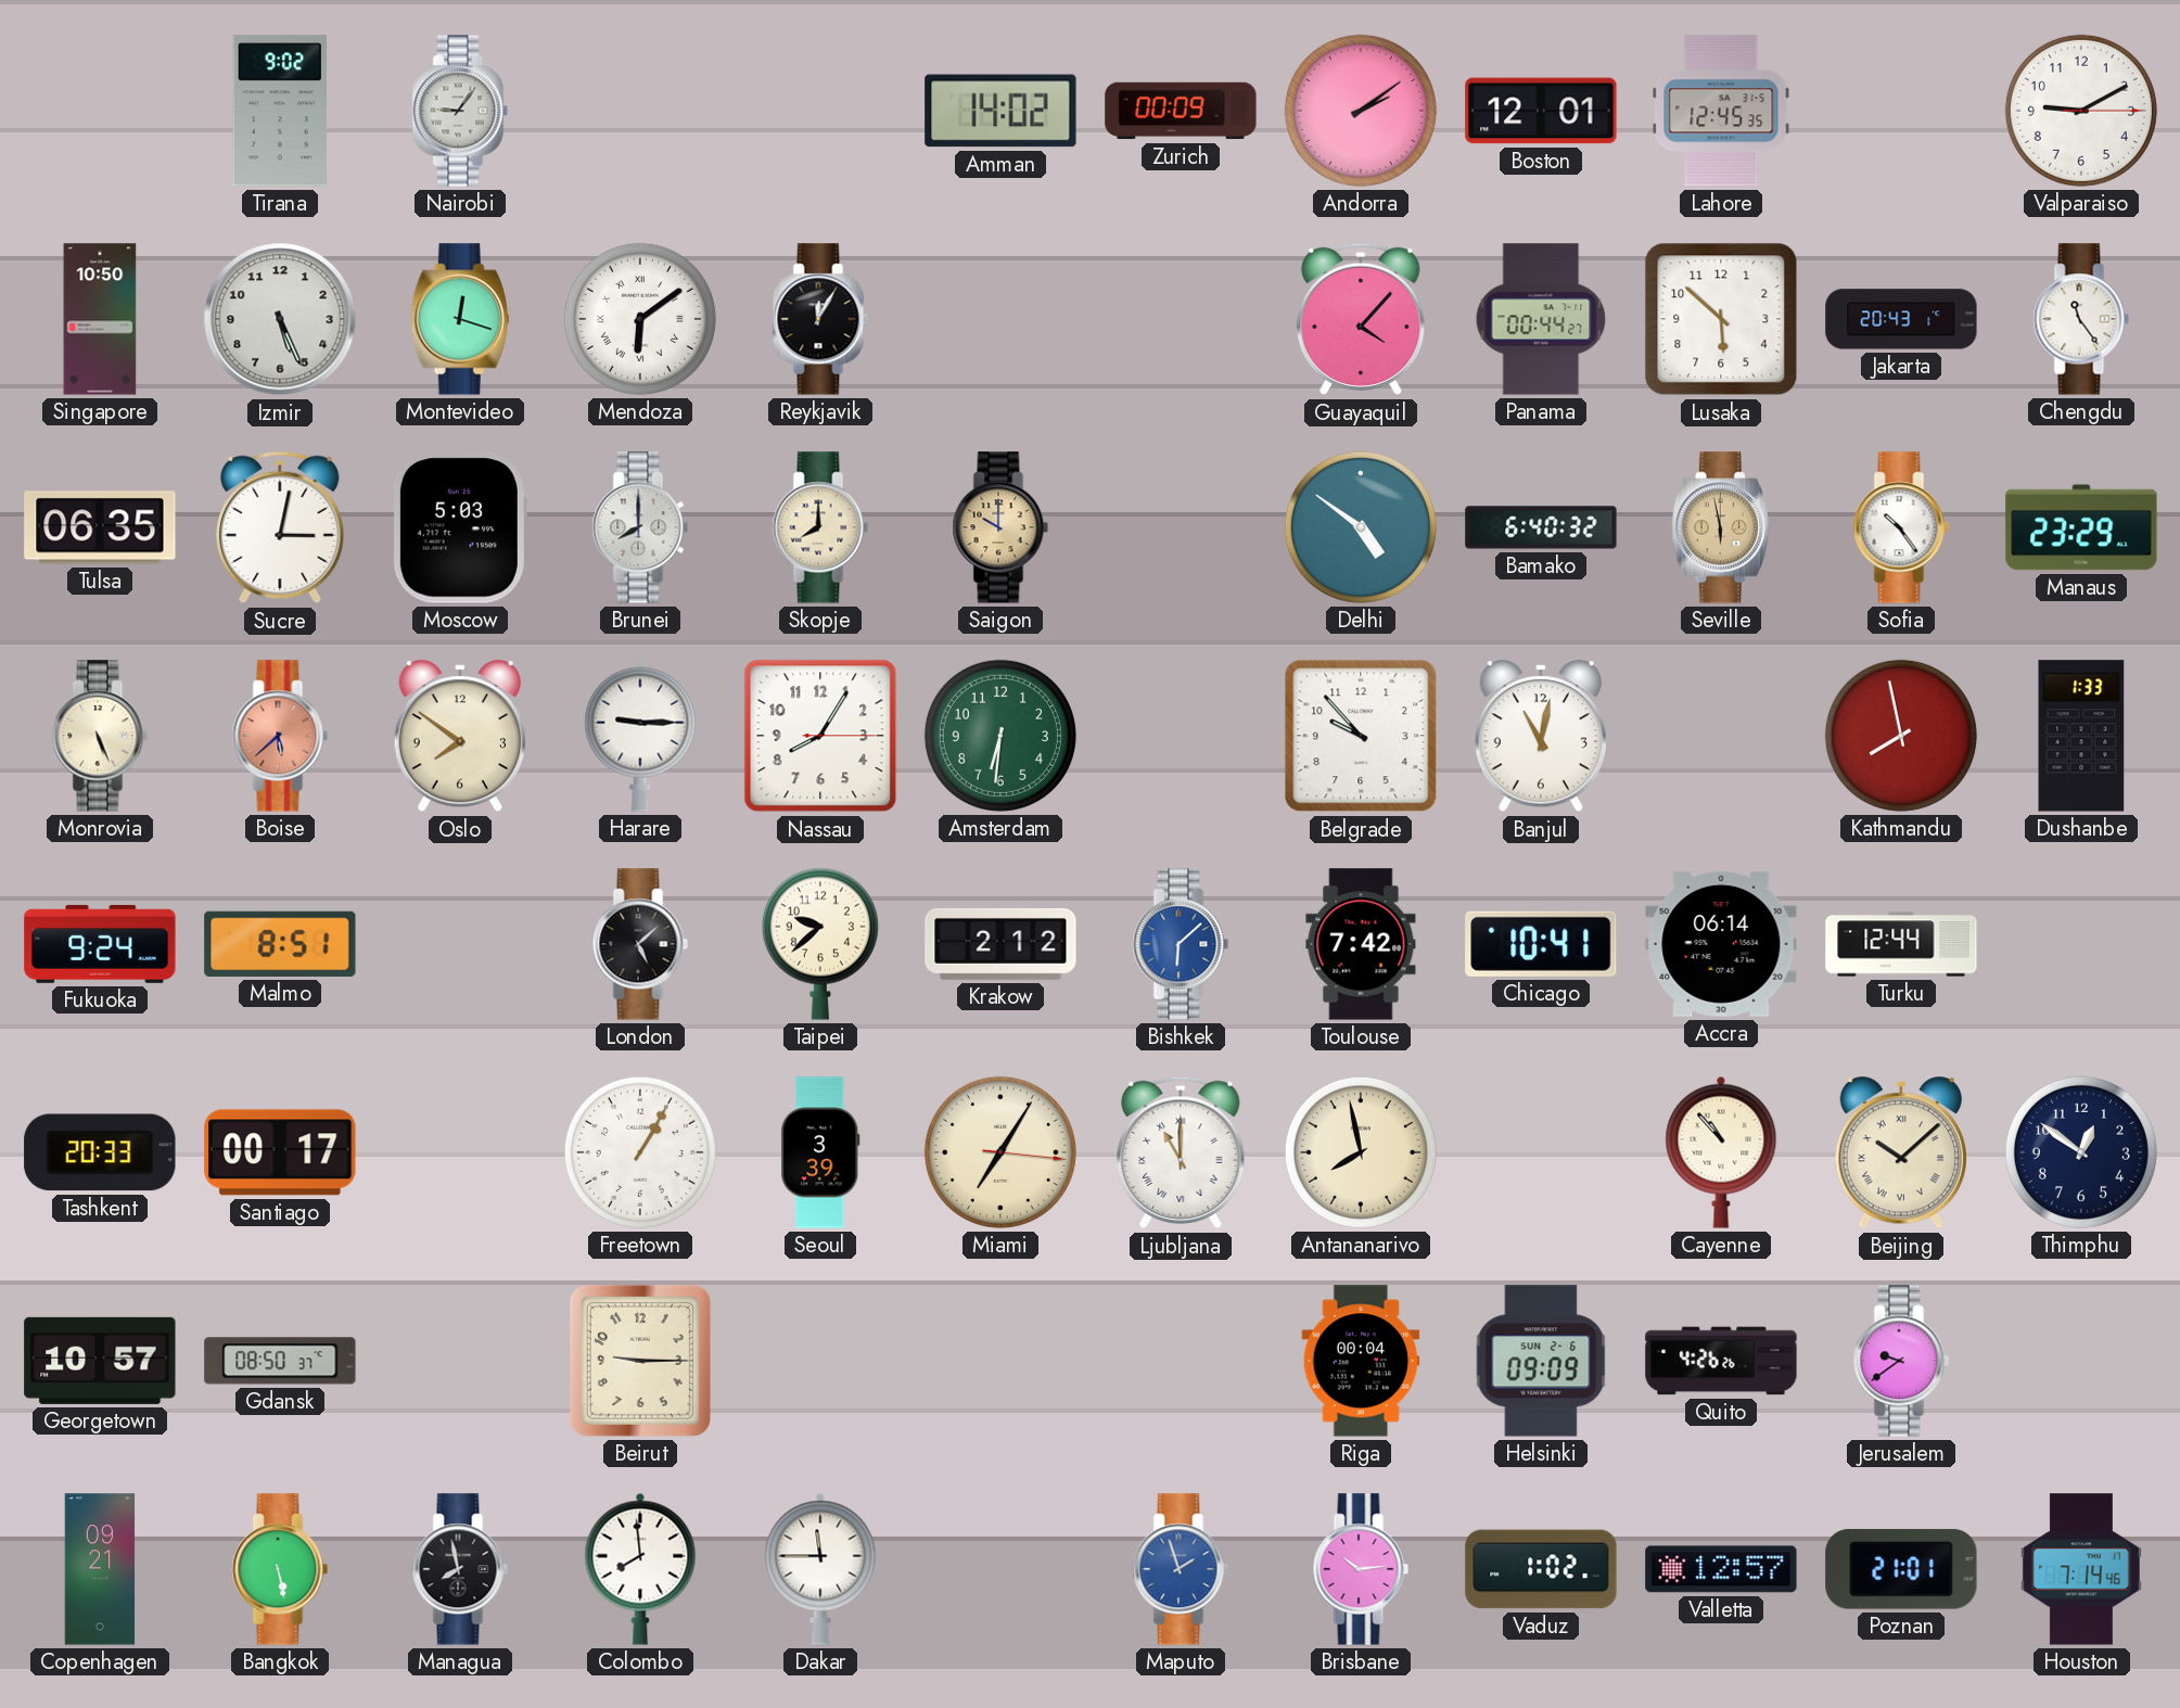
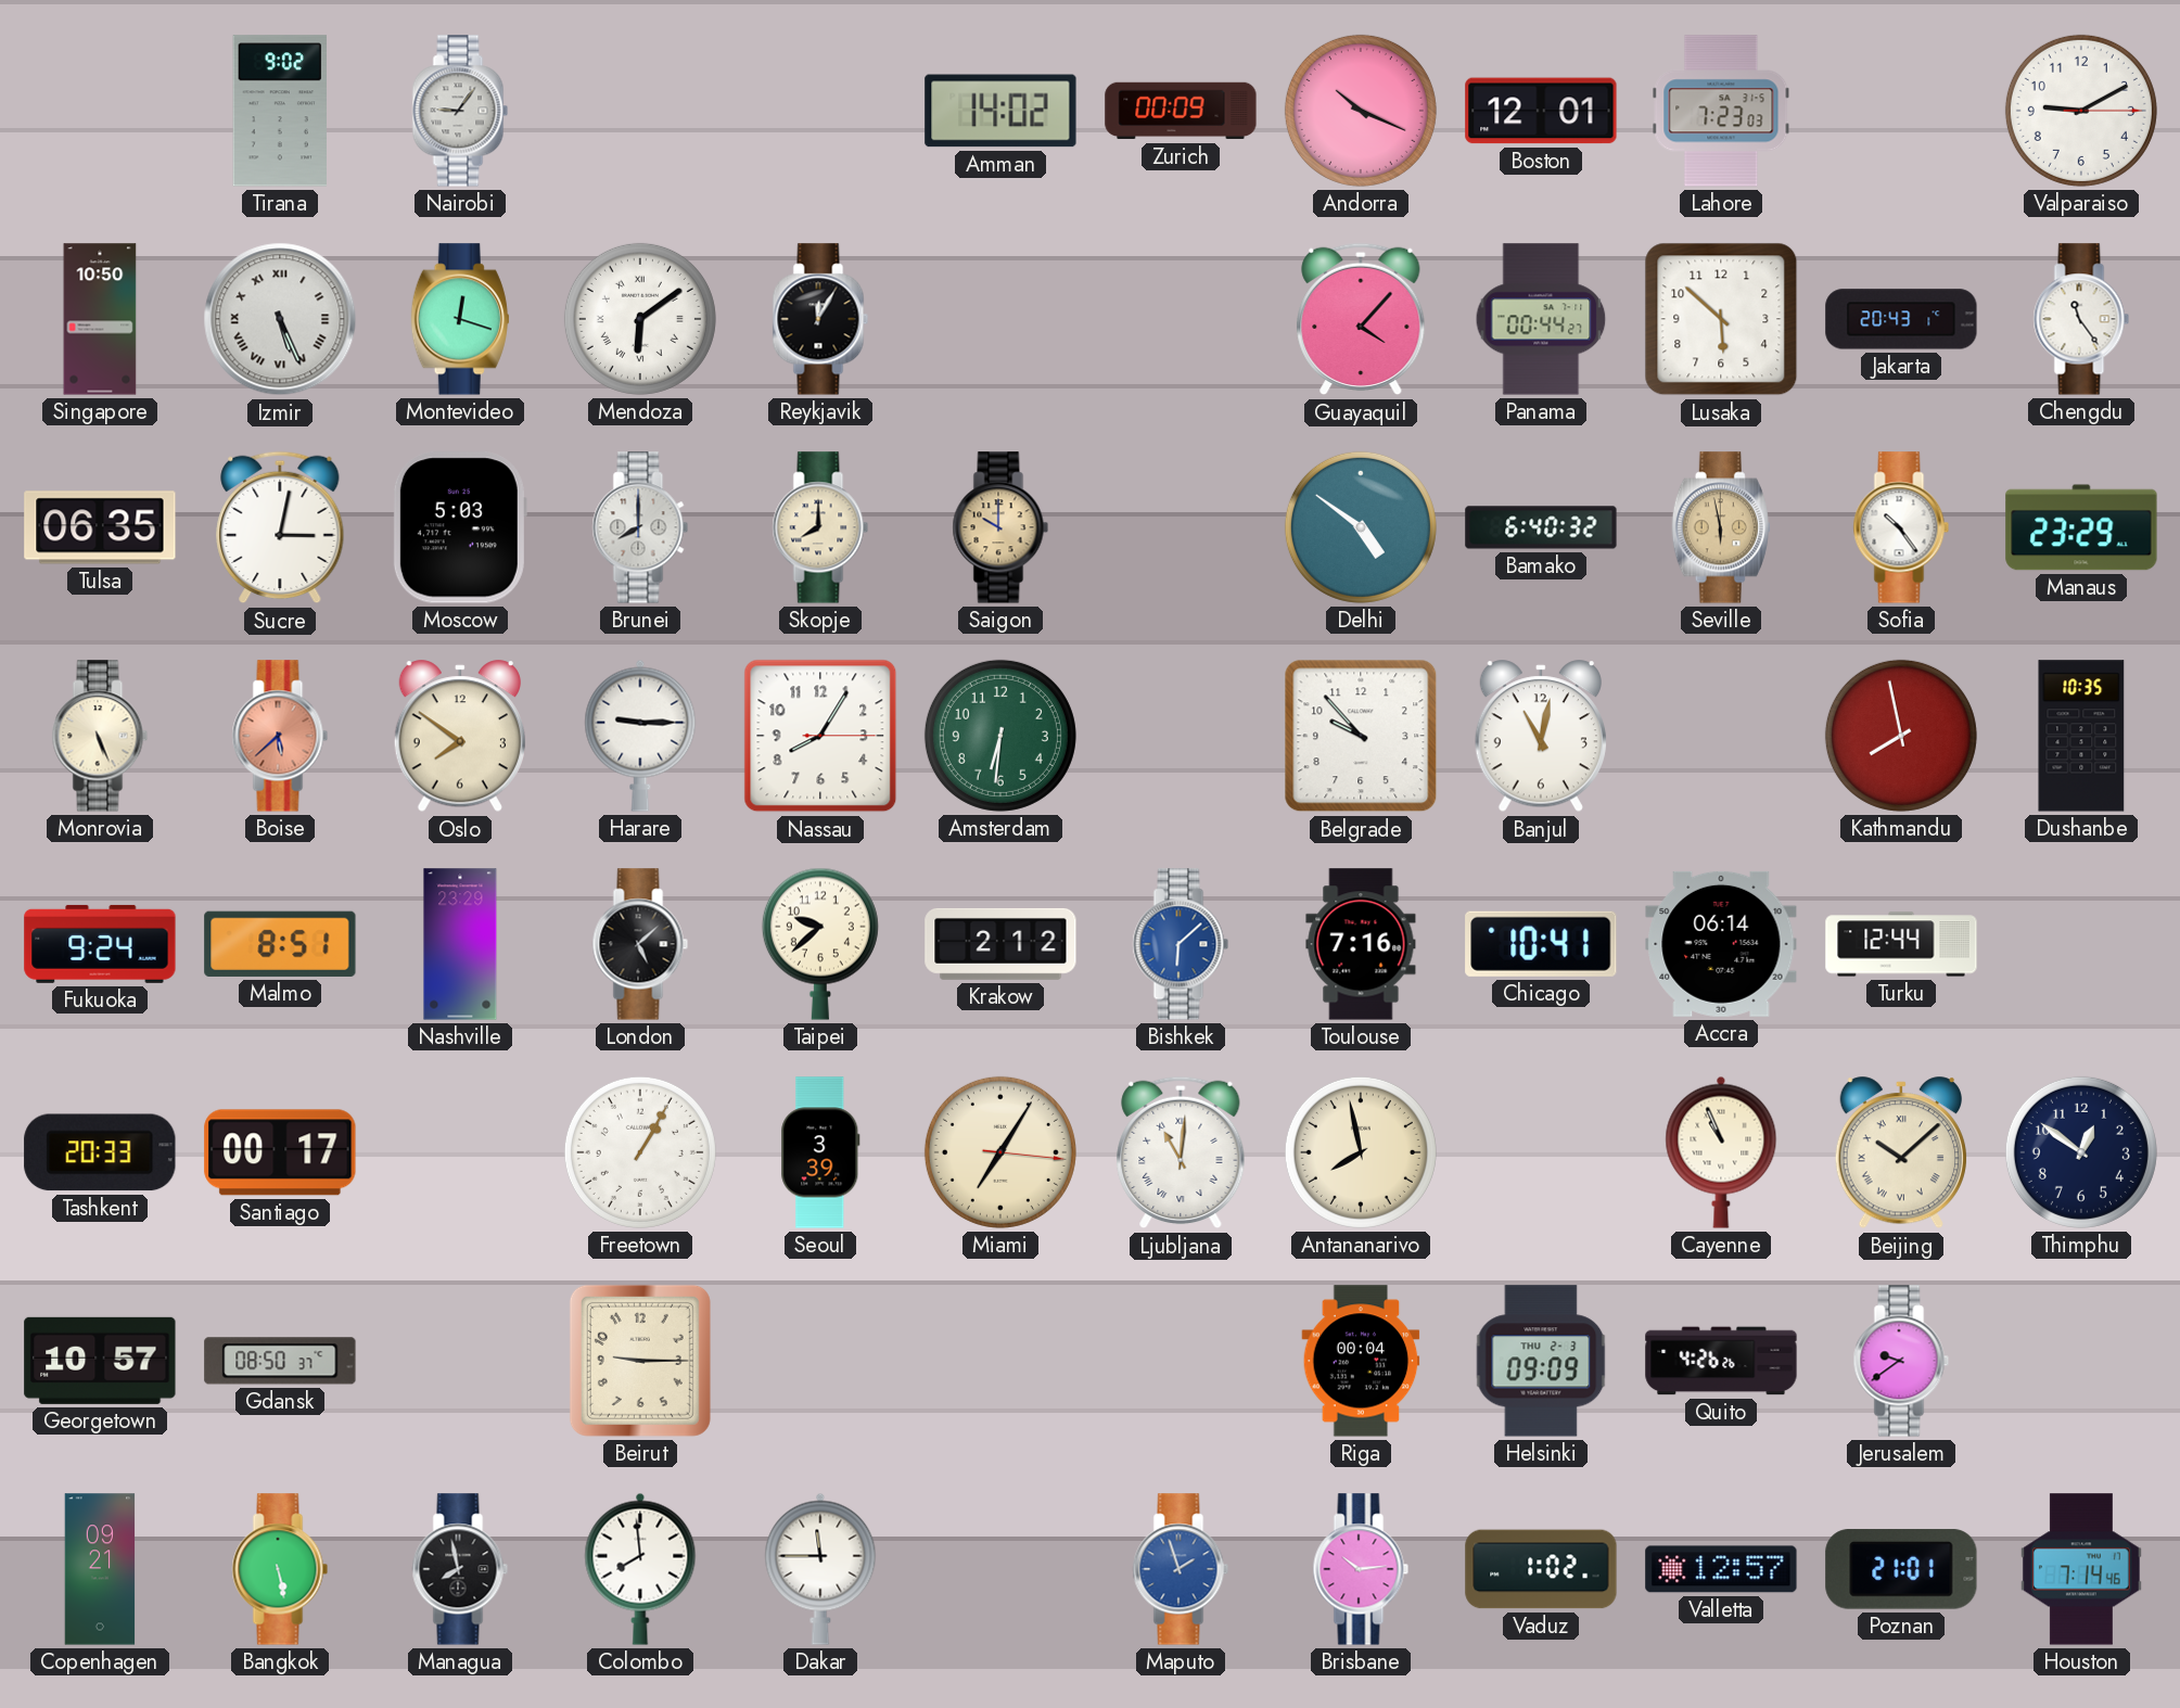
Andorra: 2:09 -> 10:19
Lahore: 12:45 -> 7:23
Izmir numerals: Arabic -> Roman
Dushanbe: 1:33 -> 10:35
Nashville: none -> 23:29
Toulouse: 7:42 -> 7:16
Ljubljana: 11:00 -> 11:01
Cayenne: 10:53 -> 10:56
Helsinki date: SUN 2-6 -> THU 2-3
